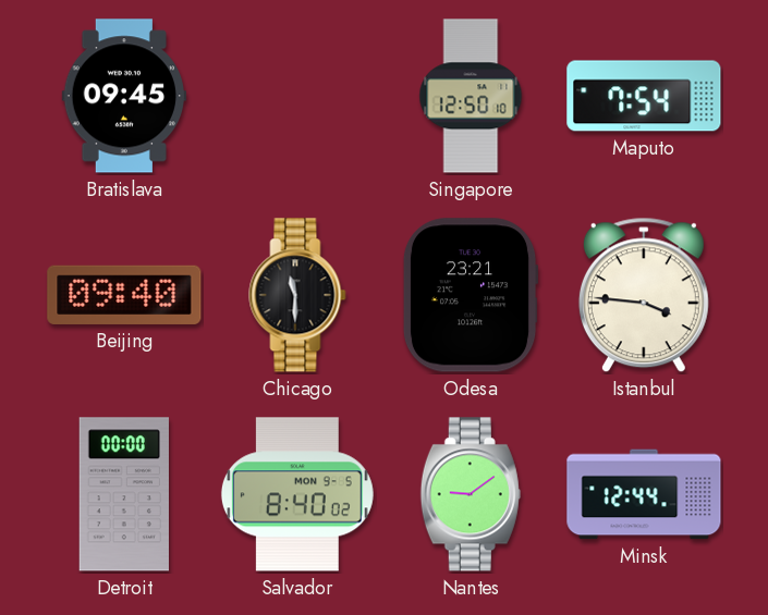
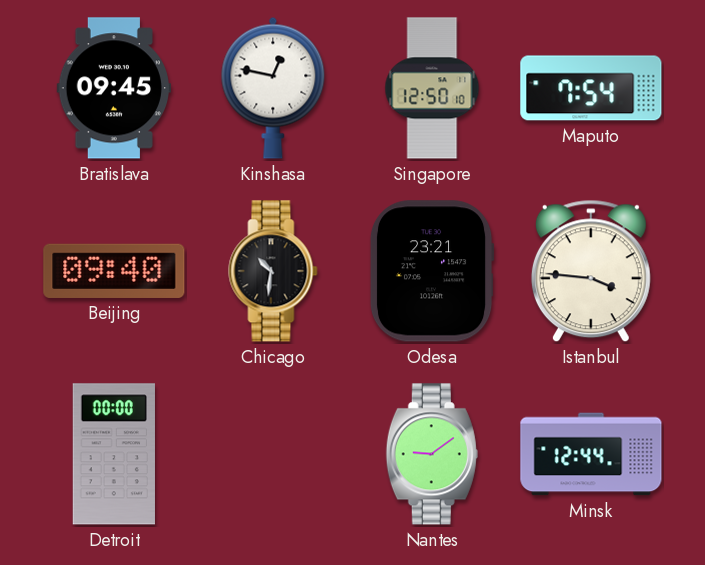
Kinshasa: none -> 12:47
Chicago: 11:30 -> 10:31
Salvador: 8:40 -> none
